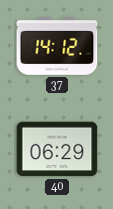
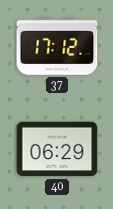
37: 14:12 -> 17:12
